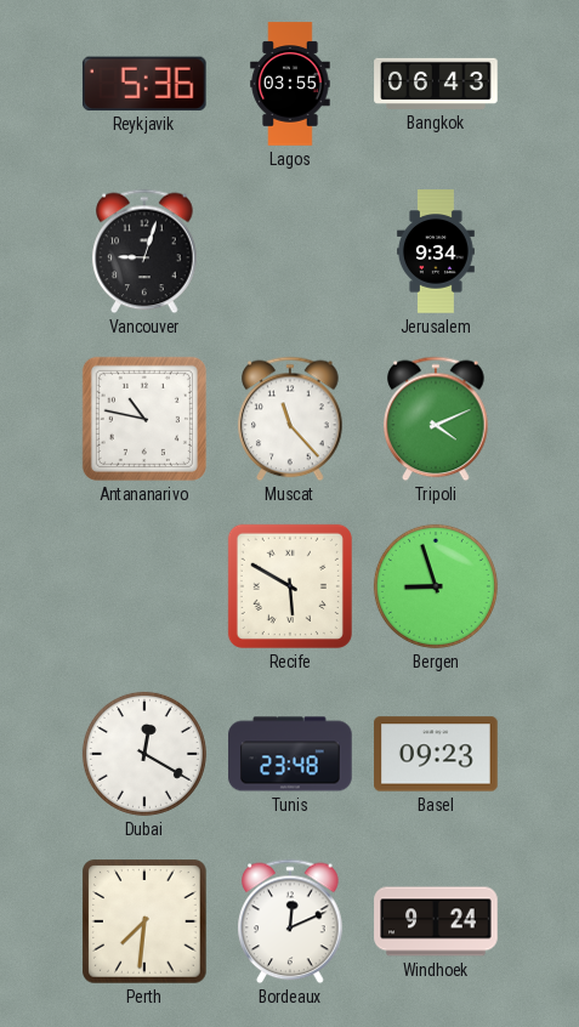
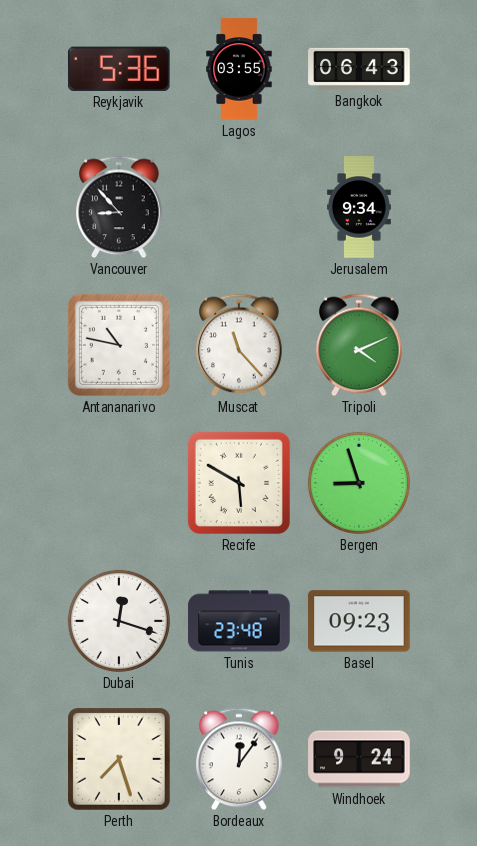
Vancouver: 9:03 -> 8:53
Dubai: 12:20 -> 12:18
Perth: 7:31 -> 7:27
Bordeaux: 12:11 -> 12:06
